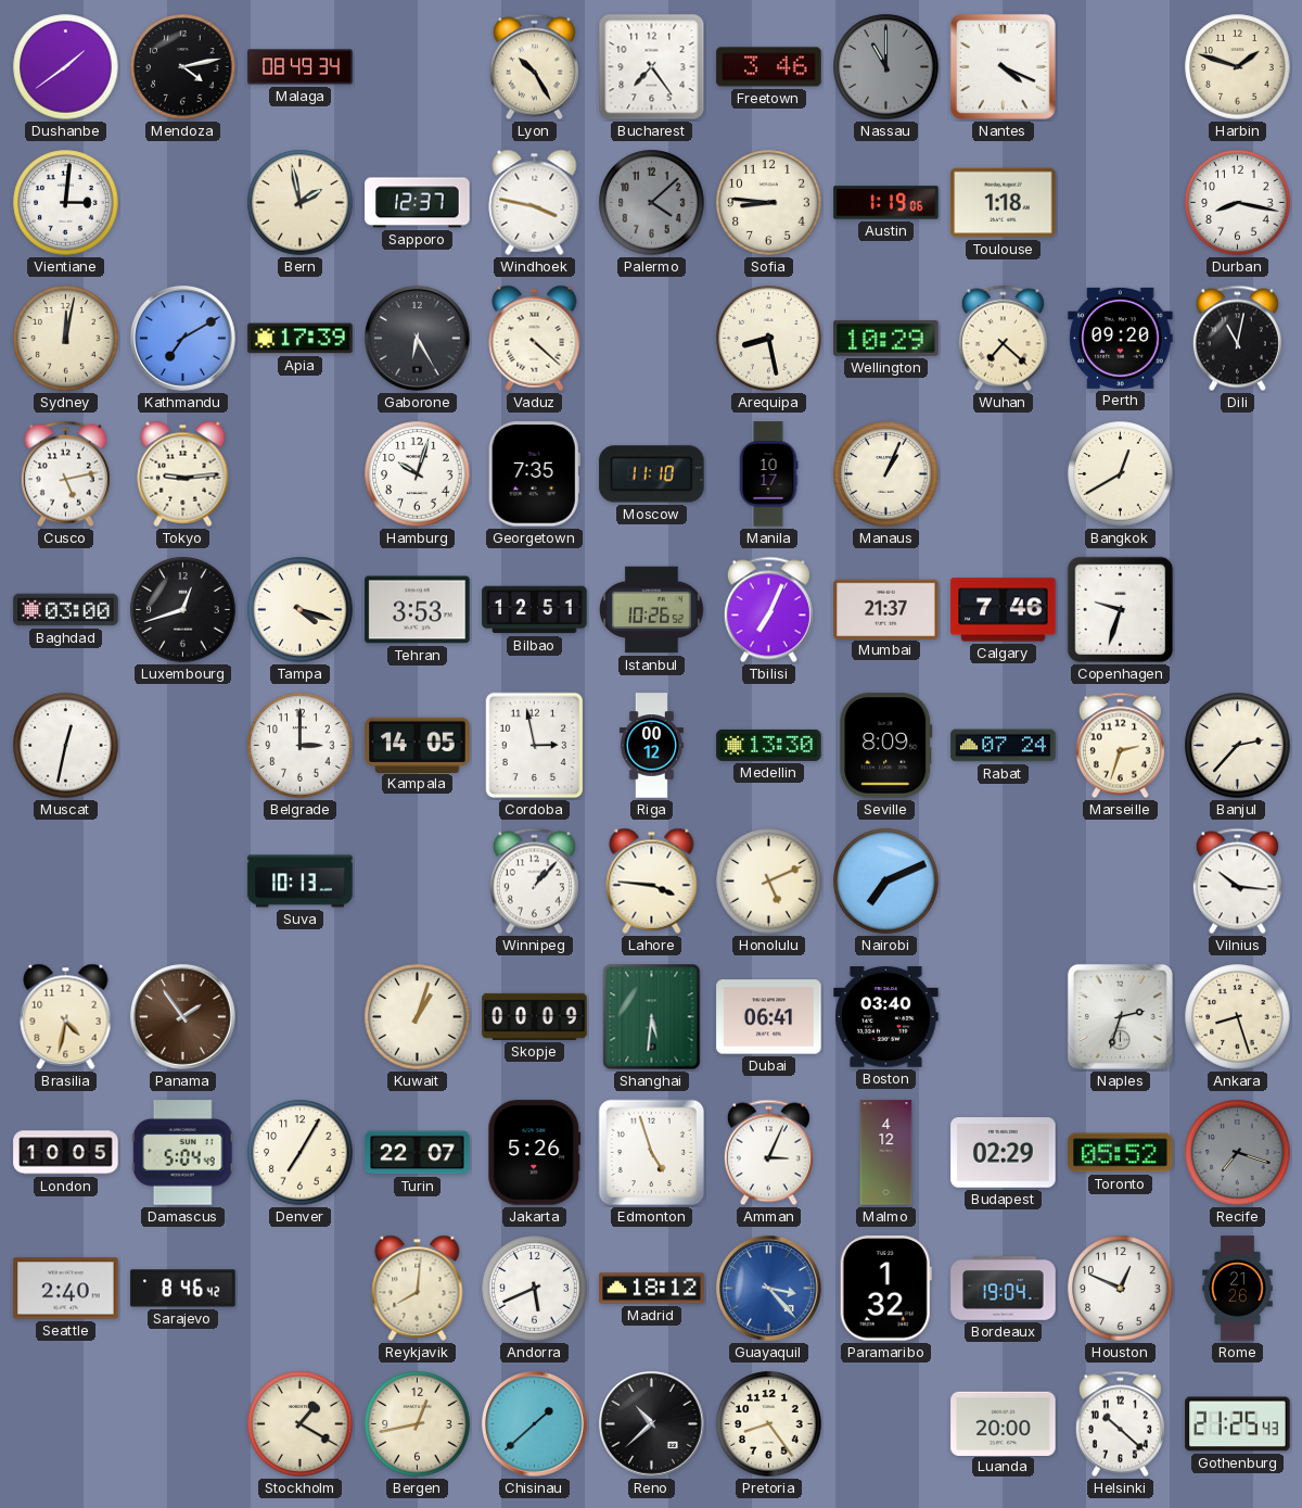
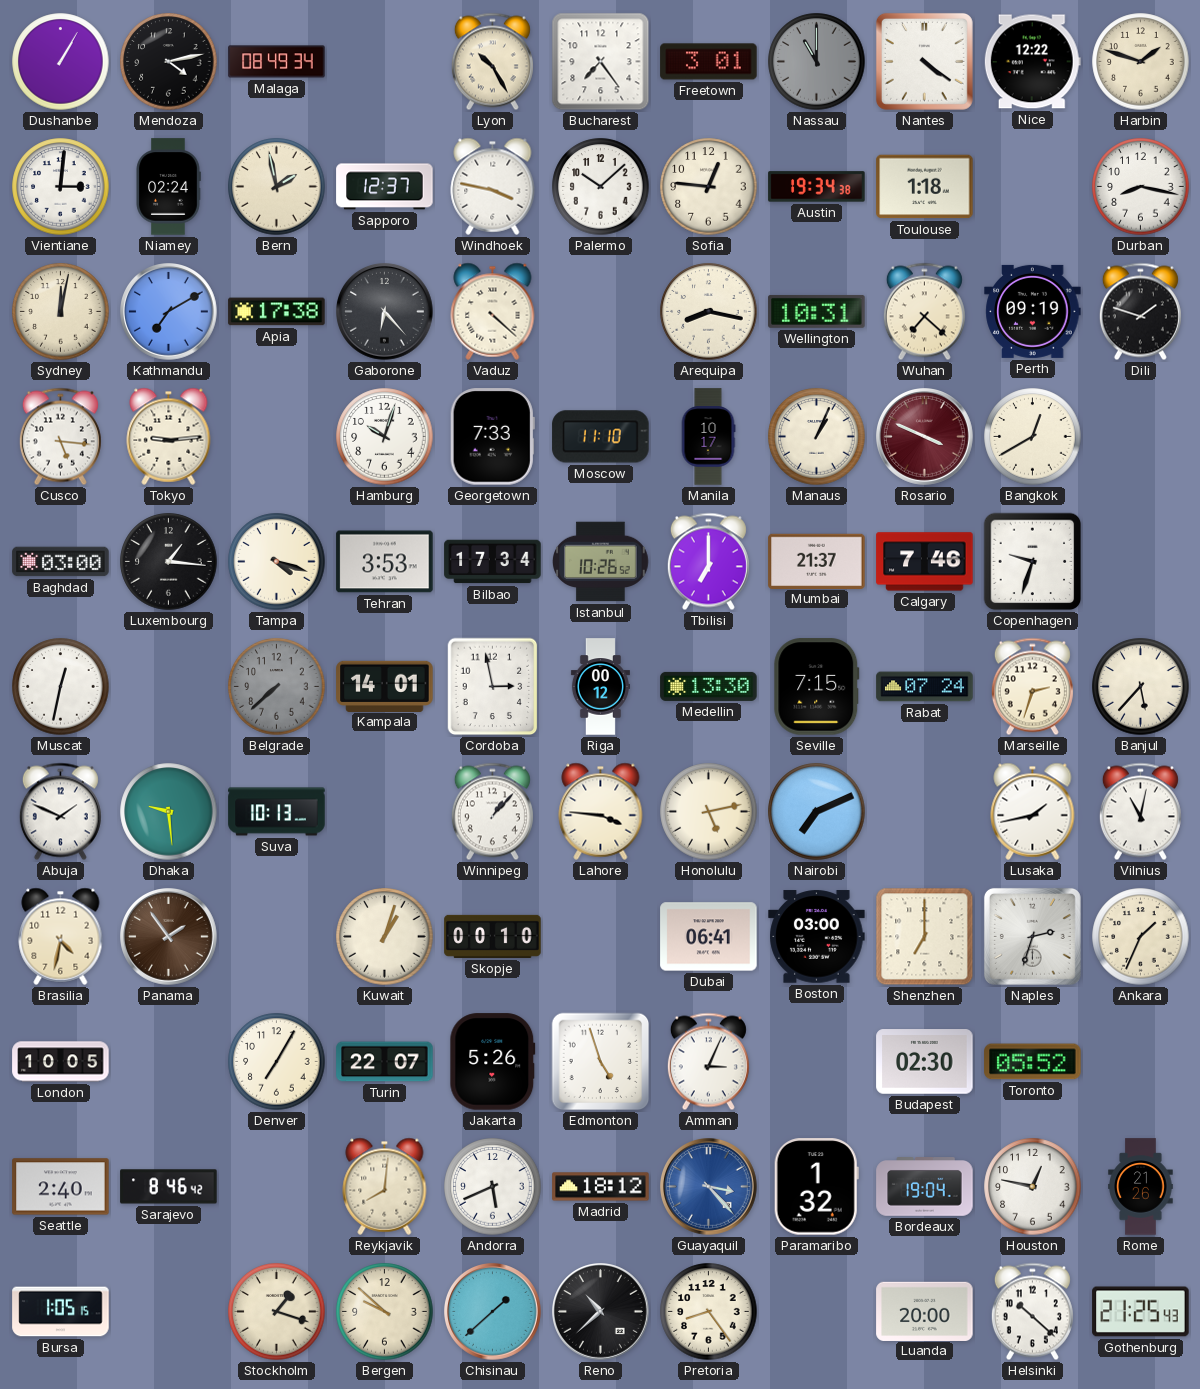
Dushanbe: 1:39 -> 1:05
Freetown: 3:46 -> 3:01
Nantes: 4:19 -> 4:21
Nice: none -> 12:22
Niamey: none -> 02:24
Palermo: 4:08 -> 10:08
Palermo dial: grey -> white
Sofia: 8:46 -> 12:46
Austin: 1:19 -> 19:34
Apia: 17:39 -> 17:38
Gaborone: 6:25 -> 6:23
Arequipa: 8:28 -> 8:17
Wellington: 10:29 -> 10:31
Perth: 09:20 -> 09:19
Dili: 11:02 -> 1:48
Cusco: 5:13 -> 5:16
Georgetown: 7:35 -> 7:33
Rosario: none -> 3:49
Luxembourg: 12:42 -> 1:16
Bilbao: 12:51 -> 17:34
Tbilisi: 7:04 -> 7:00
Belgrade: 3:00 -> 7:38
Belgrade dial: white -> grey
Kampala: 14:05 -> 14:01
Seville: 8:09 -> 7:15
Banjul: 2:37 -> 5:37
Abuja: none -> 1:49
Dhaka: none -> 9:29
Honolulu: 5:11 -> 5:13
Lusaka: none -> 1:43
Vilnius: 10:16 -> 11:02
Skopje: 00:09 -> 00:10
Shanghai: 5:31 -> none
Boston: 03:40 -> 03:00
Shenzhen: none -> 7:00
Ankara: 8:27 -> 1:34
Damascus: 5:04 -> none
Malmo: 4:12 -> none
Budapest: 02:29 -> 02:30
Recife: 7:18 -> none
Houston: 12:49 -> 12:47
Bursa: none -> 1:05
Stockholm: 1:20 -> 1:18
Bergen: 12:43 -> 9:52
